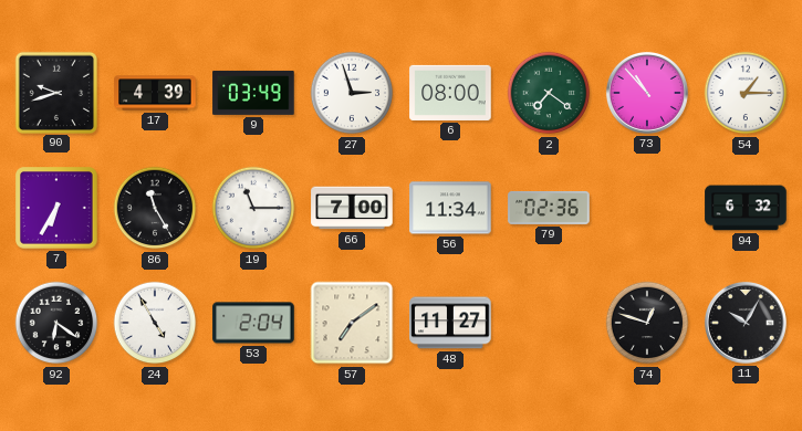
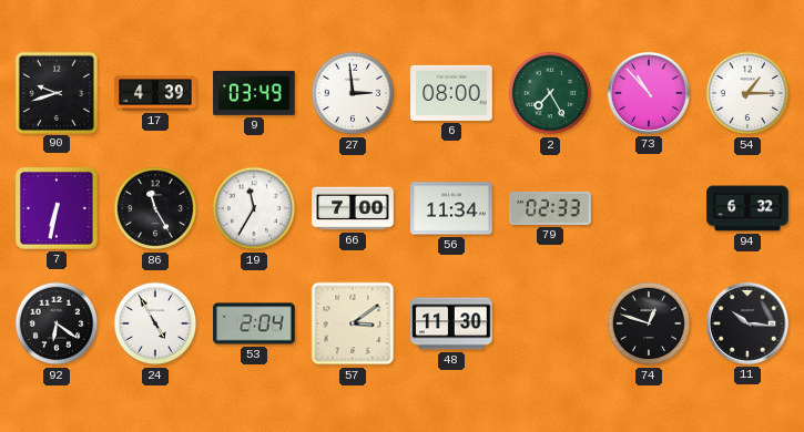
27: 2:57 -> 2:59
2: 7:21 -> 7:25
7: 6:35 -> 6:32
19: 11:15 -> 11:35
79: 02:36 -> 02:33
57: 7:09 -> 3:09
48: 11:27 -> 11:30
11: 10:05 -> 10:16
